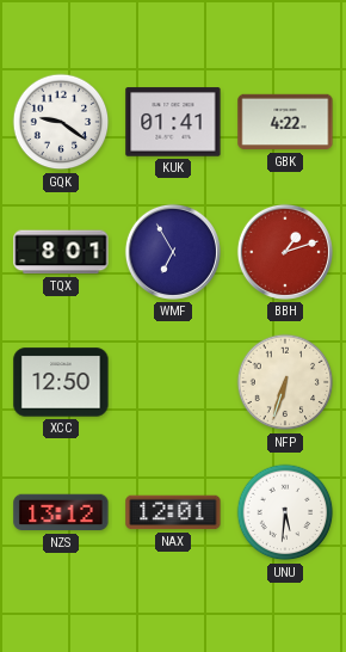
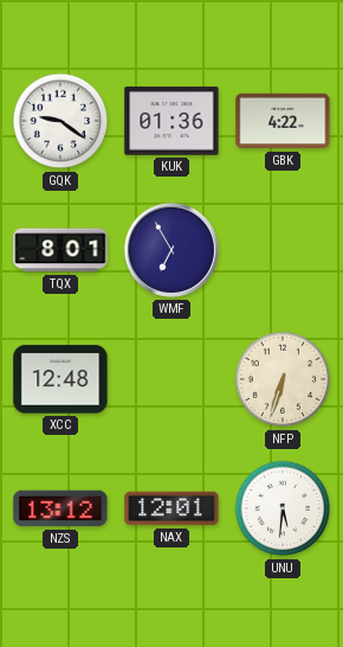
KUK: 01:41 -> 01:36
BBH: 1:12 -> none
XCC: 12:50 -> 12:48
